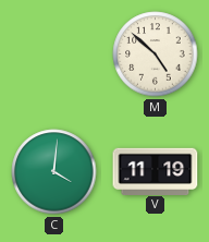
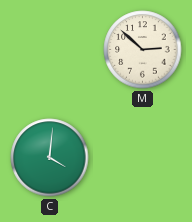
M: 4:52 -> 2:52
V: 11:19 -> none
